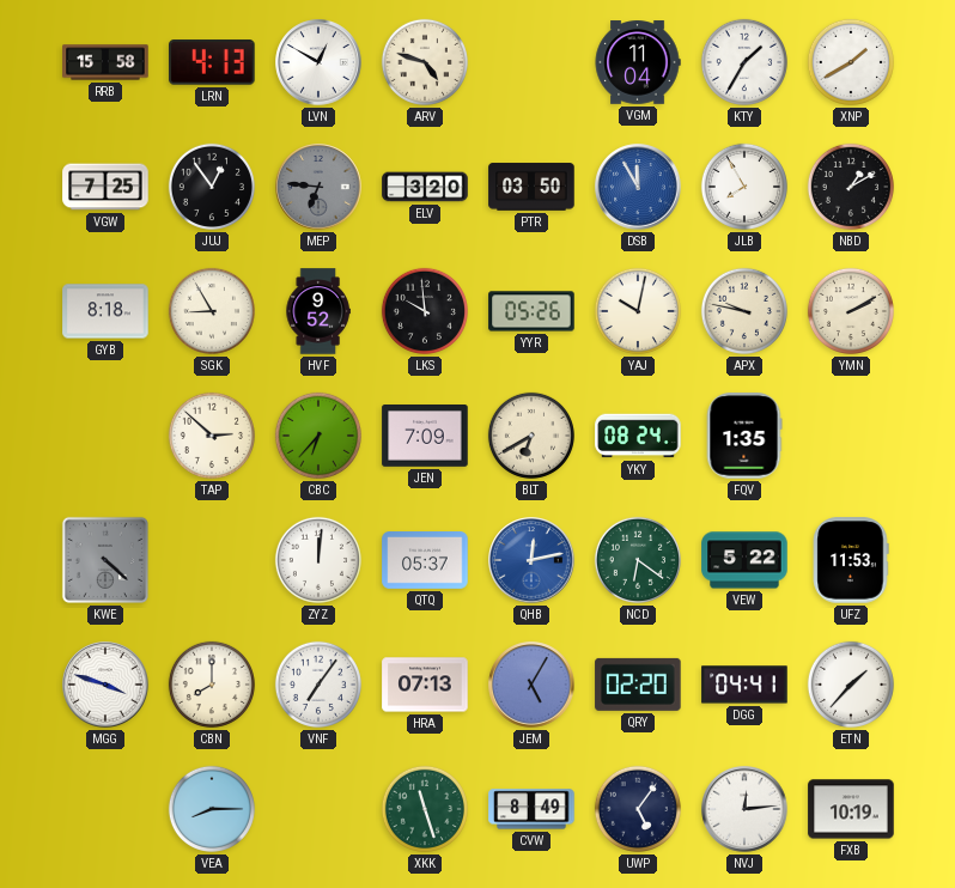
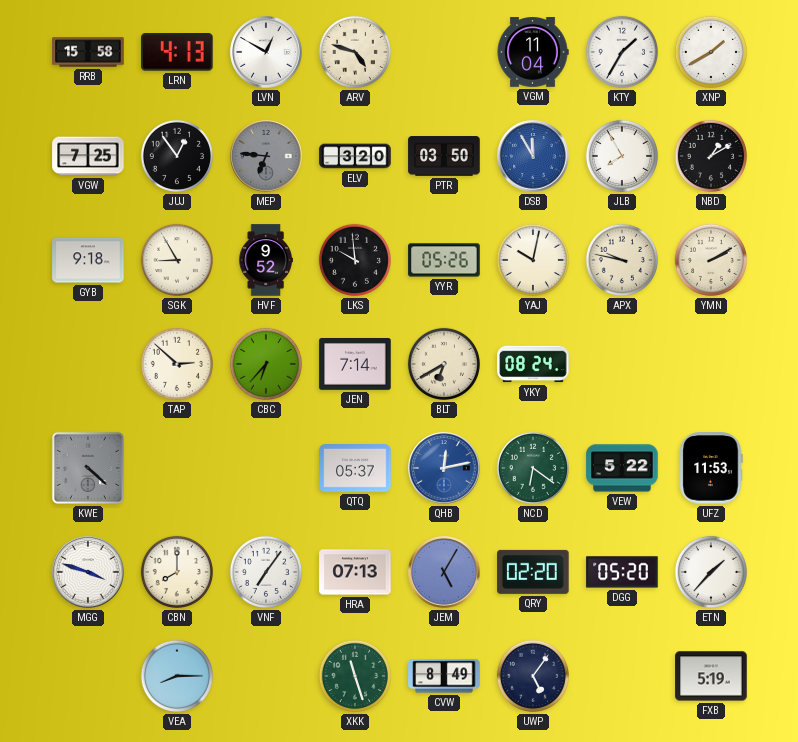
GYB: 8:18 -> 9:18
JEN: 7:09 -> 7:14
FQV: 1:35 -> none
ZYZ: 12:01 -> none
DGG: 04:41 -> 05:20
NVJ: 12:14 -> none
FXB: 10:19 -> 5:19
